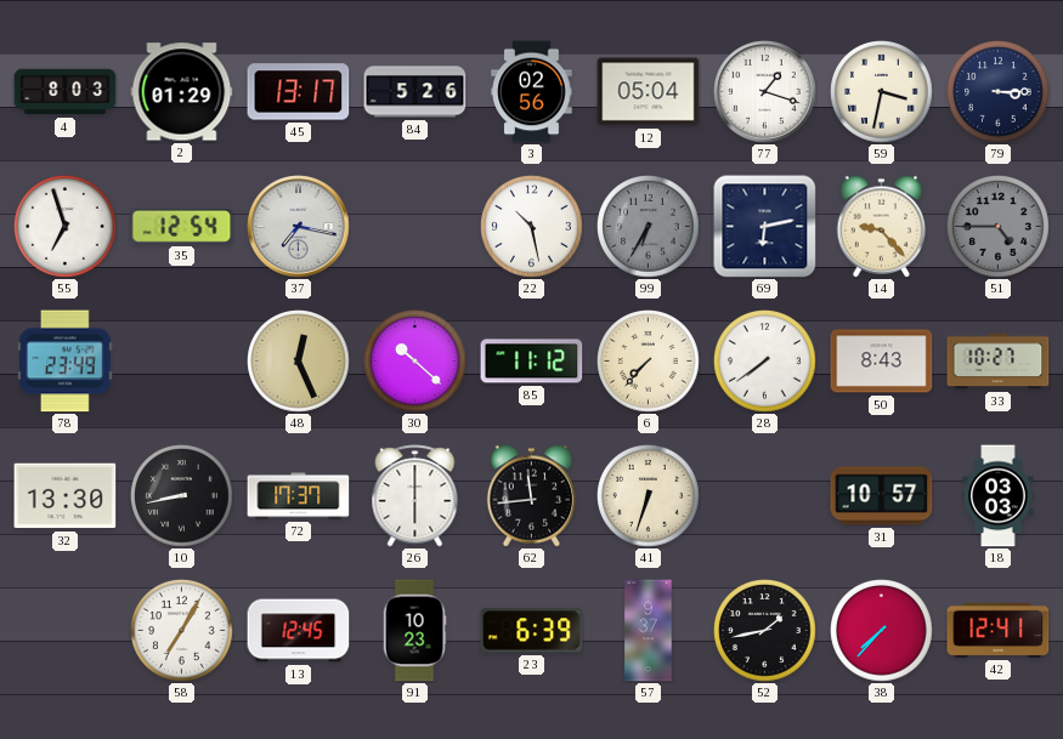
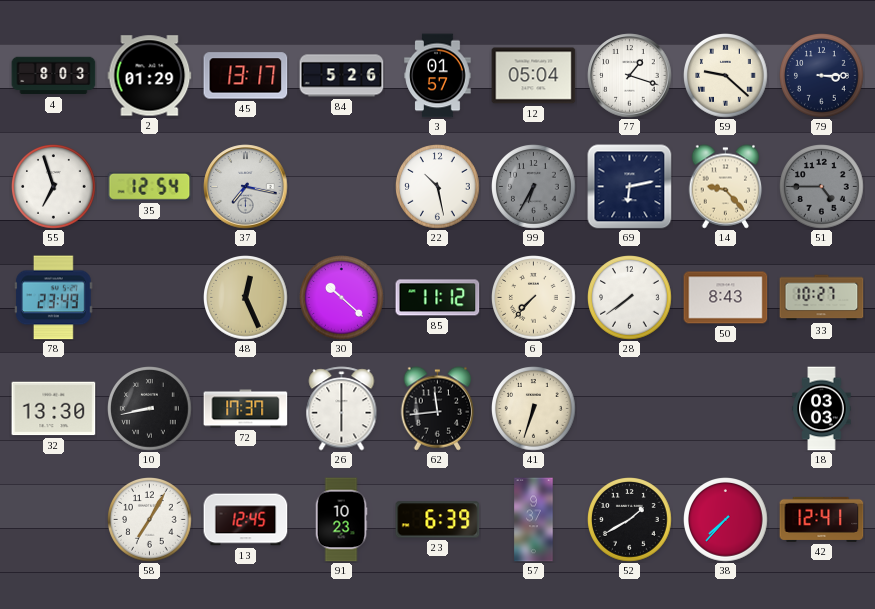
3: 02:56 -> 01:57
59: 3:32 -> 9:22
31: 10:57 -> none
52: 1:43 -> 1:40
